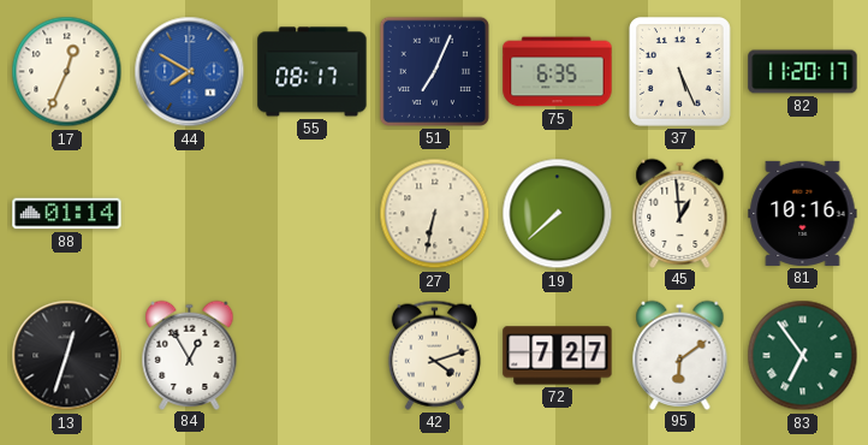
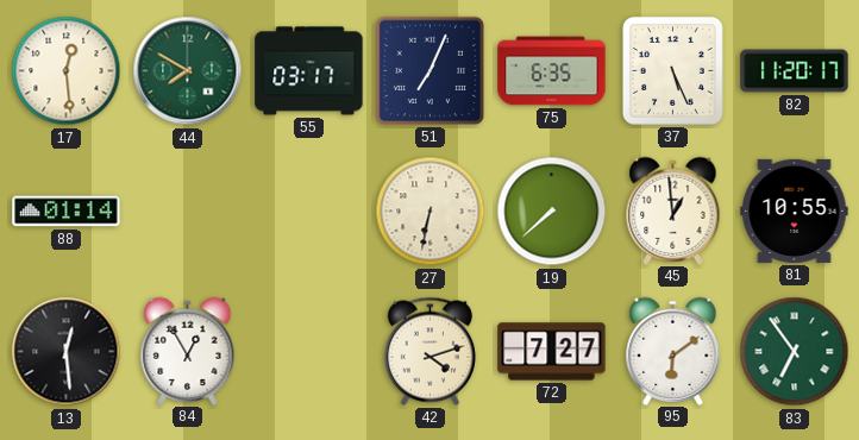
17: 12:34 -> 12:29
44 dial: blue -> green
55: 08:17 -> 03:17
81: 10:16 -> 10:55
13: 12:33 -> 12:29
